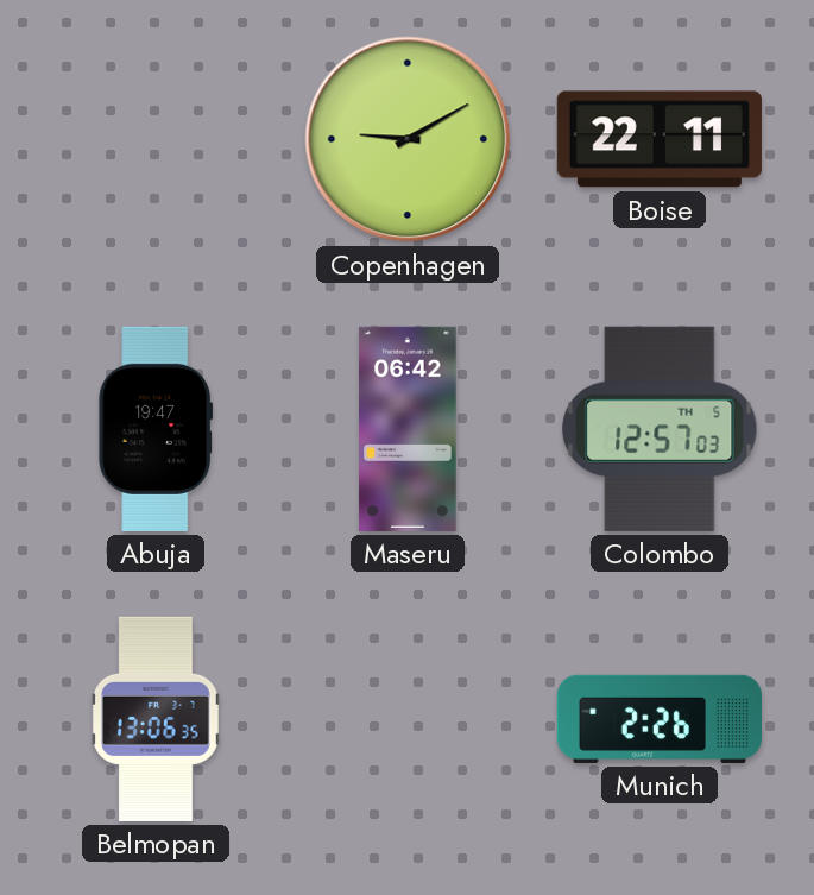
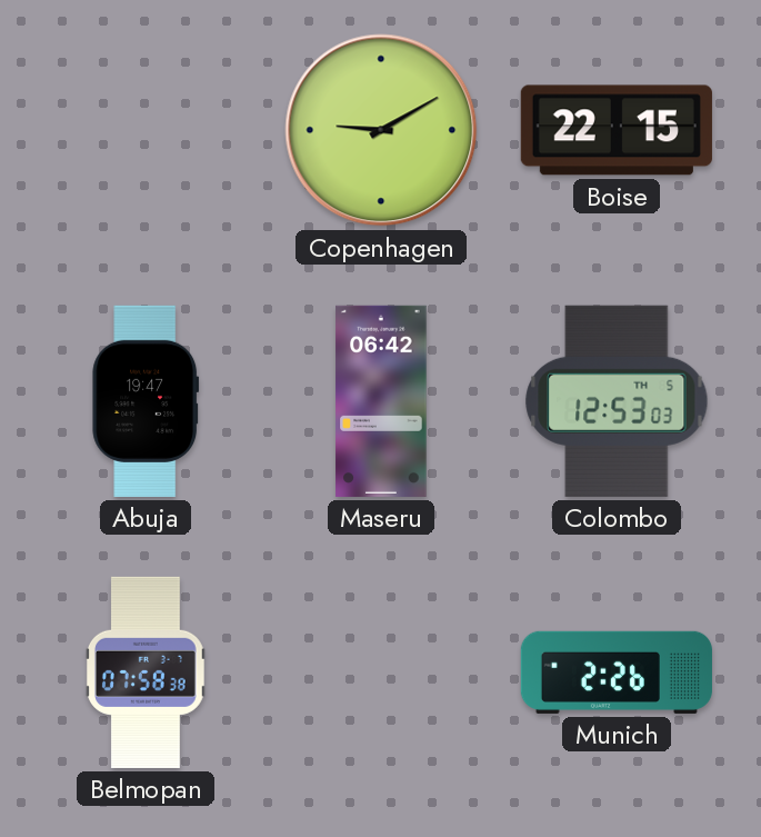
Boise: 22:11 -> 22:15
Colombo: 12:57 -> 12:53
Belmopan: 13:06 -> 07:58
